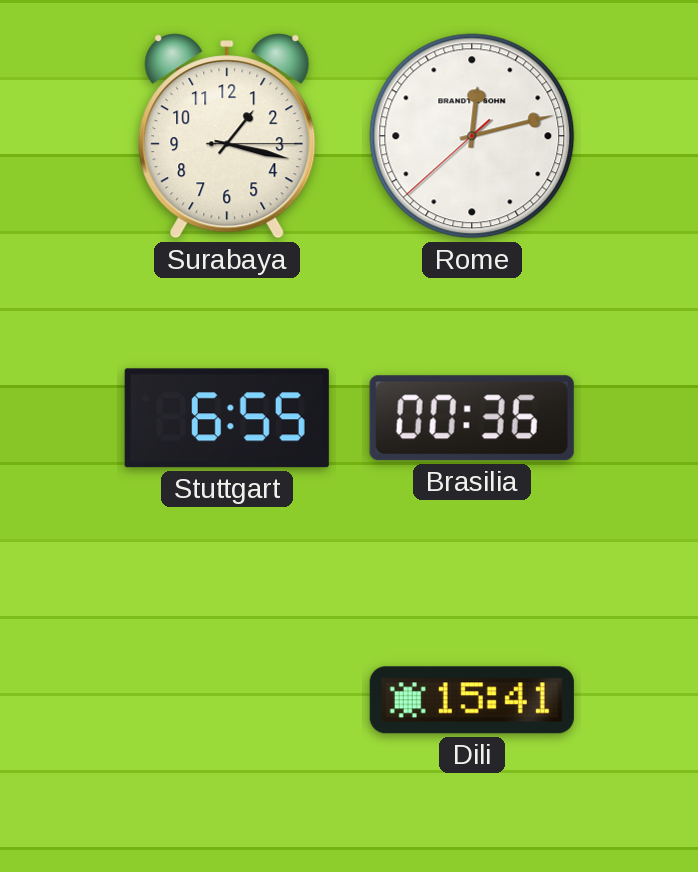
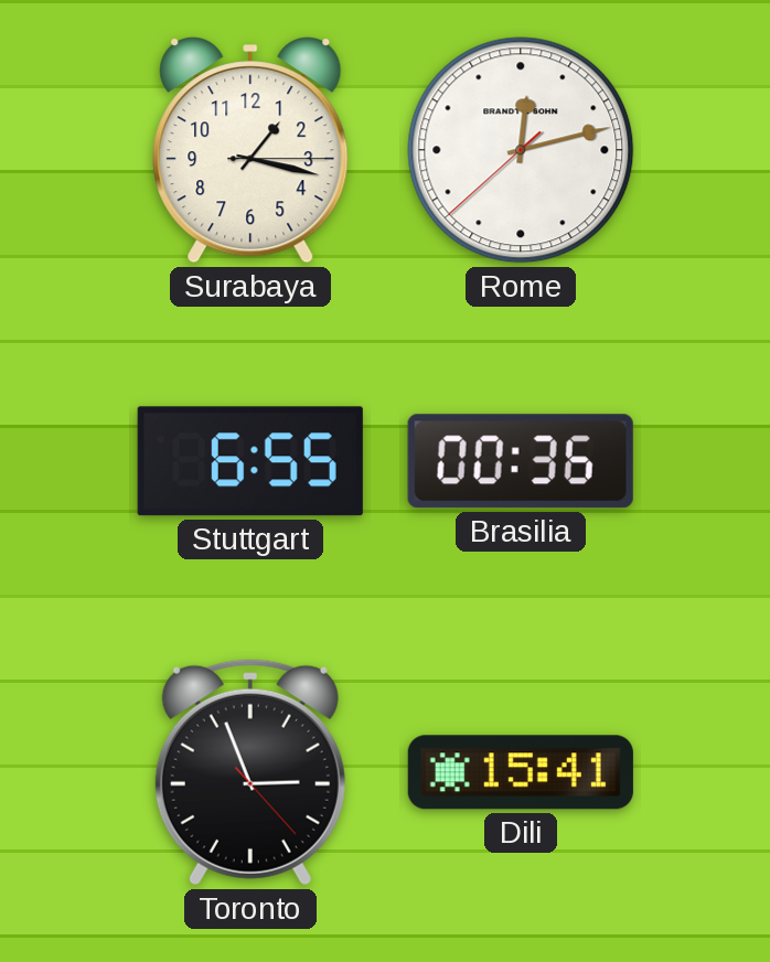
Toronto: none -> 2:56
